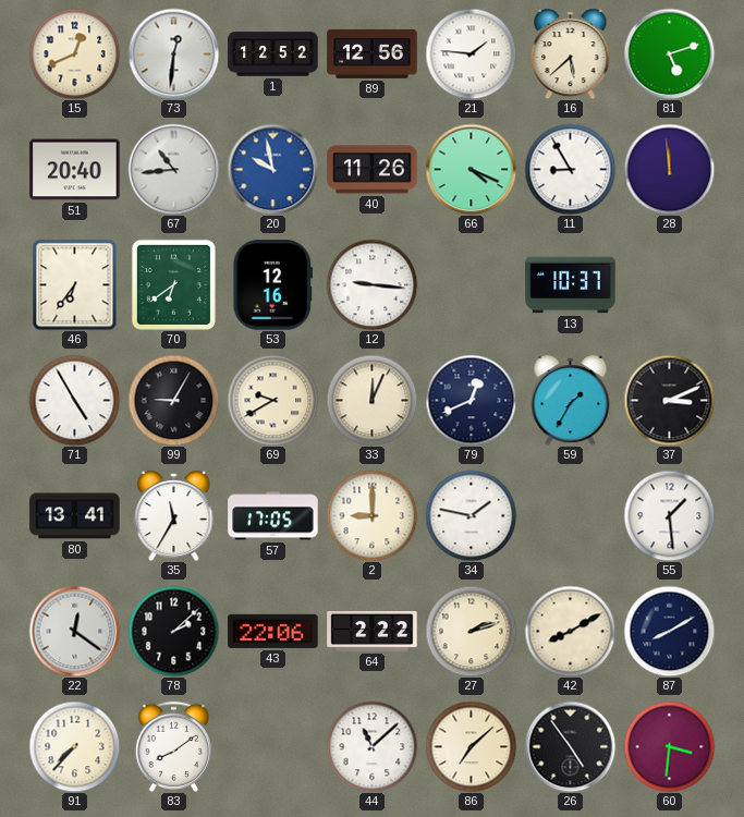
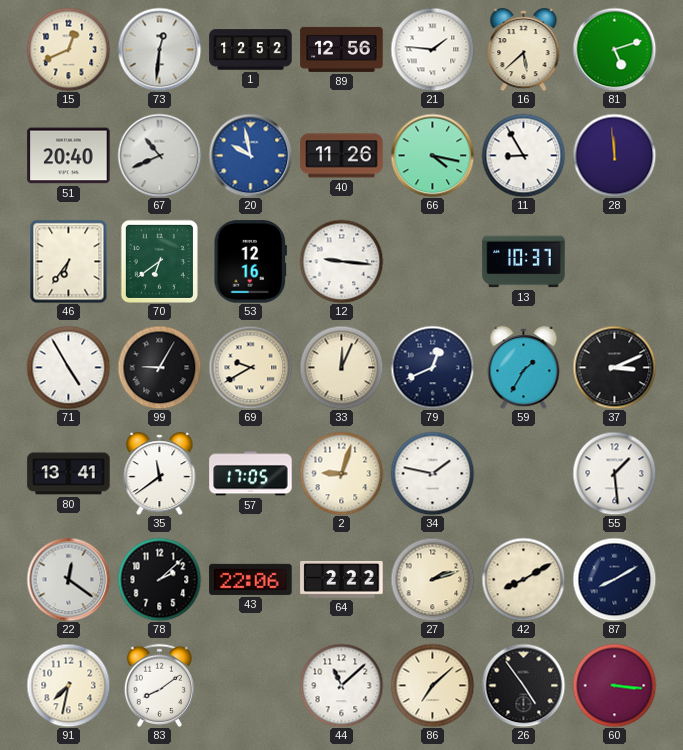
67: 10:44 -> 10:41
66: 4:19 -> 4:17
35: 11:35 -> 11:39
2: 9:00 -> 9:03
91: 7:37 -> 7:32
60: 3:31 -> 3:16
